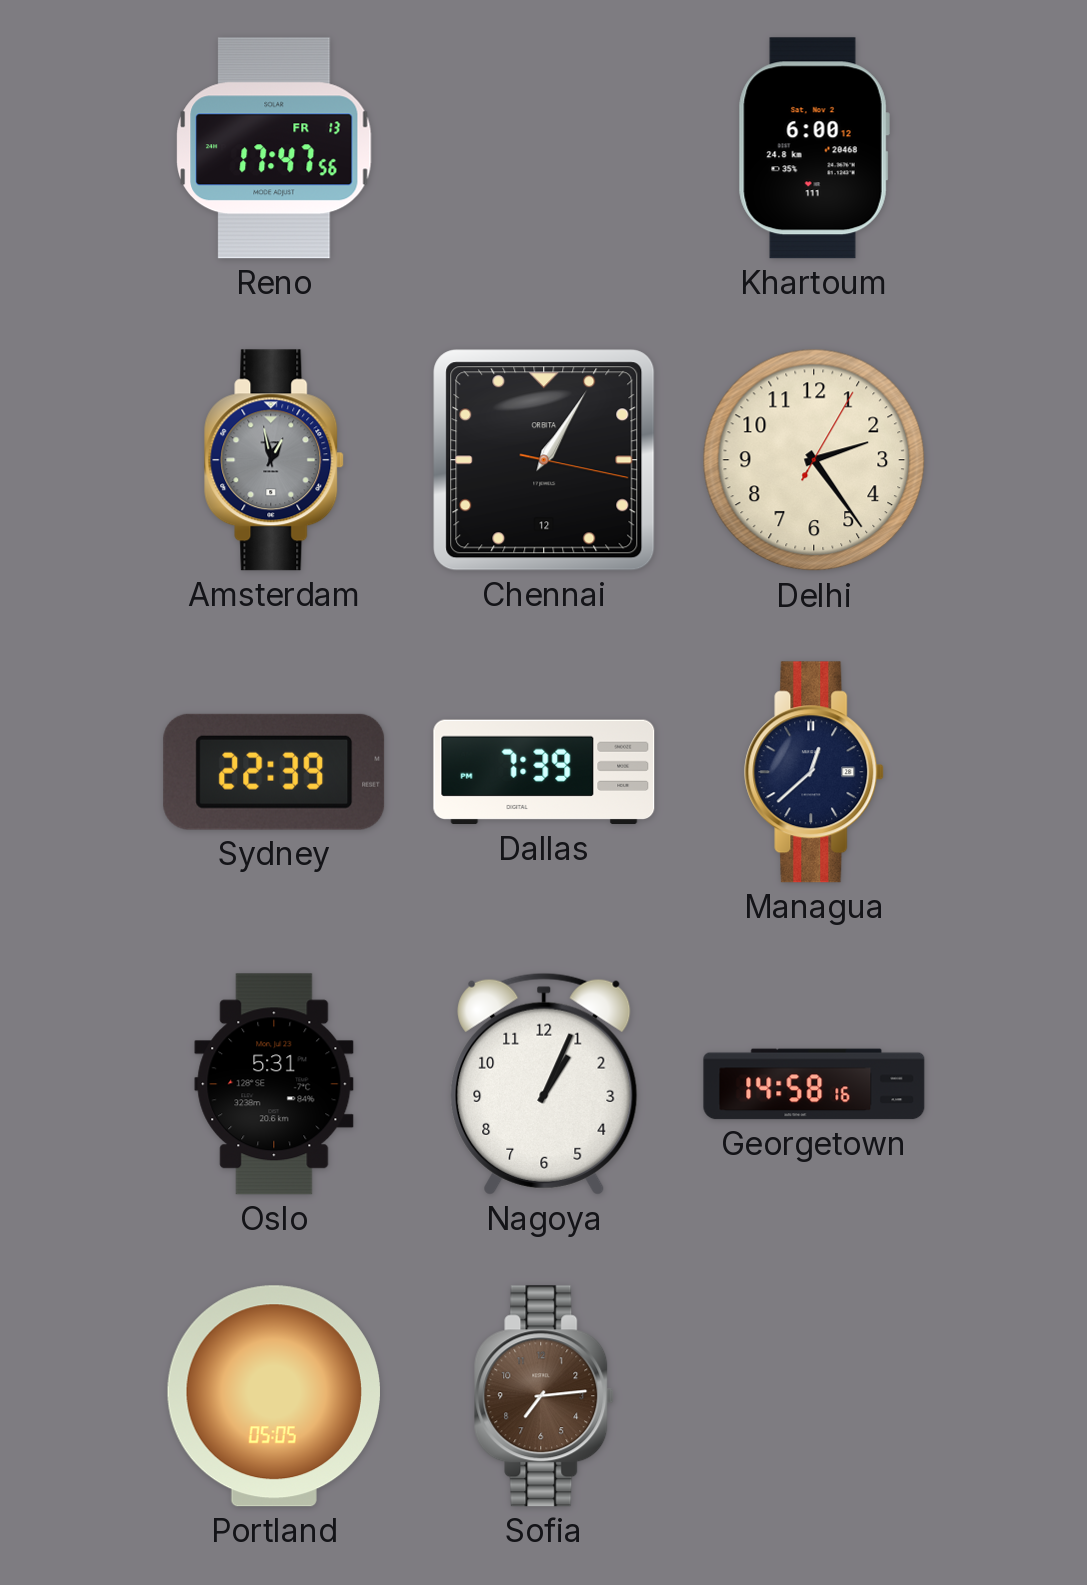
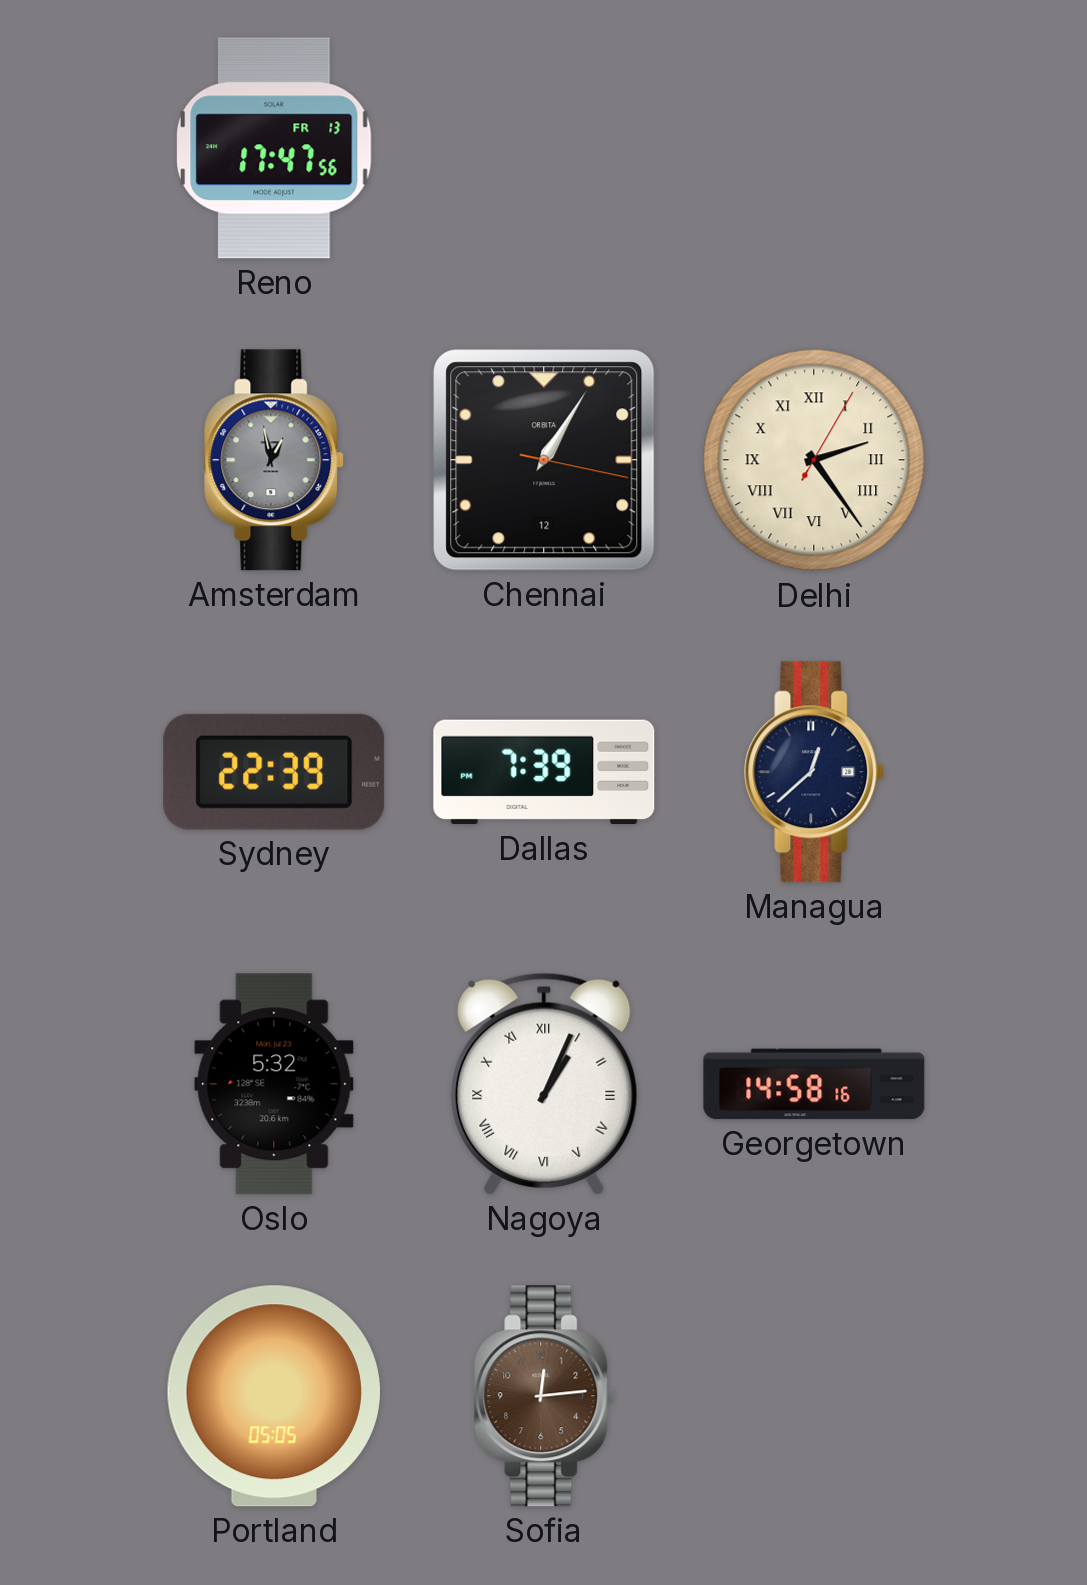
Khartoum: 6:00 -> none
Delhi numerals: Arabic -> Roman
Oslo: 5:31 -> 5:32
Nagoya numerals: Arabic -> Roman
Sofia: 7:14 -> 12:14
